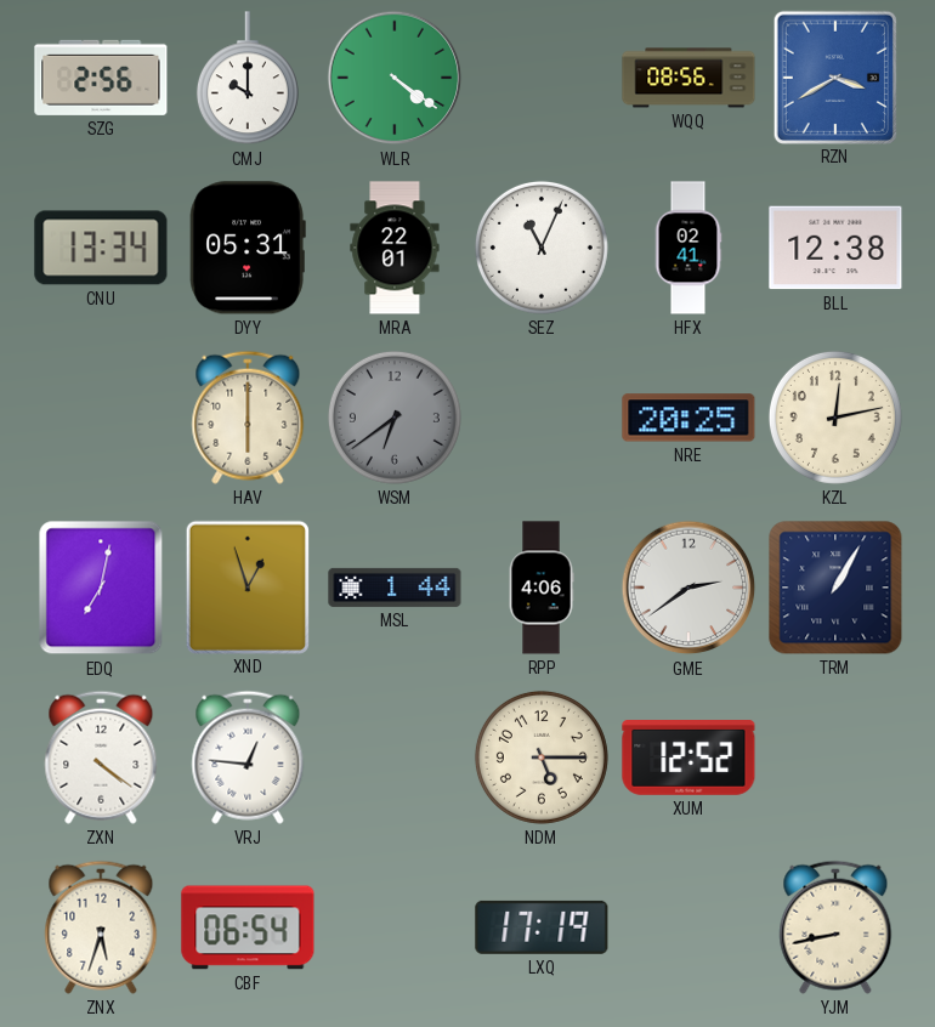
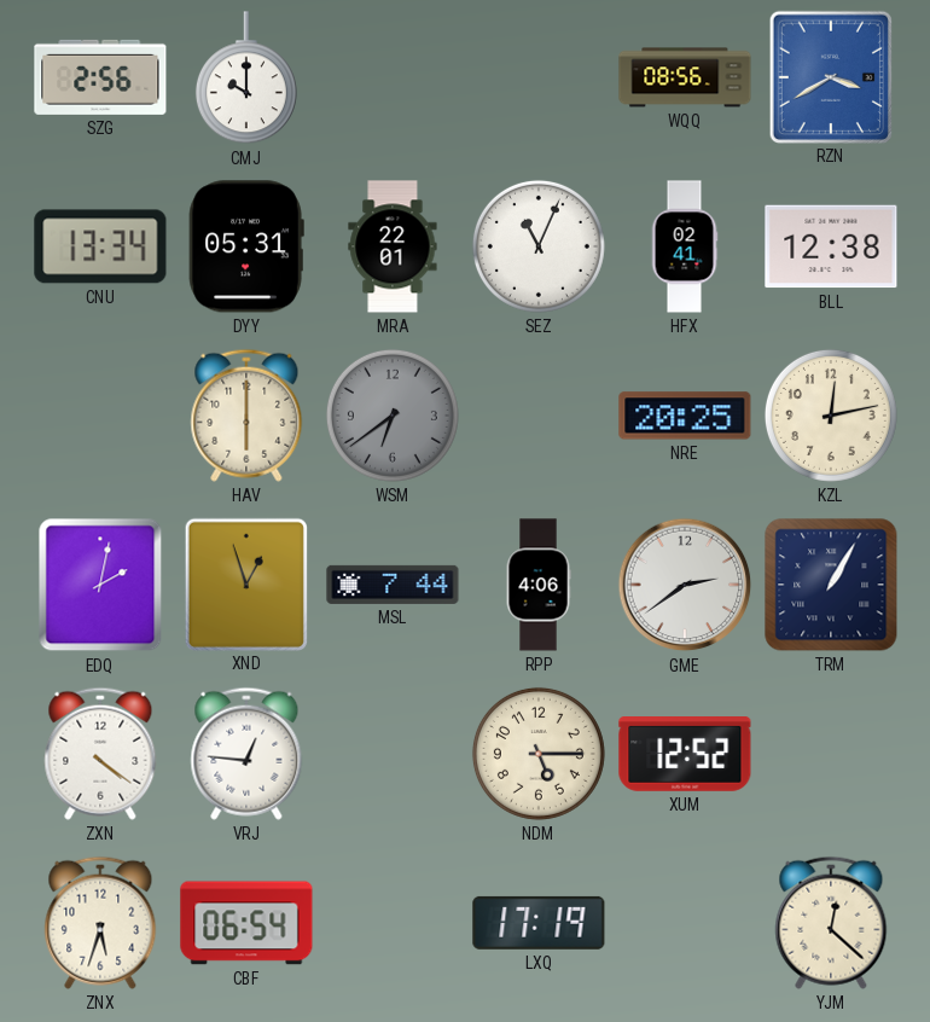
WLR: 4:21 -> none
EDQ: 7:02 -> 2:02
MSL: 1:44 -> 7:44
YJM: 8:43 -> 12:22
